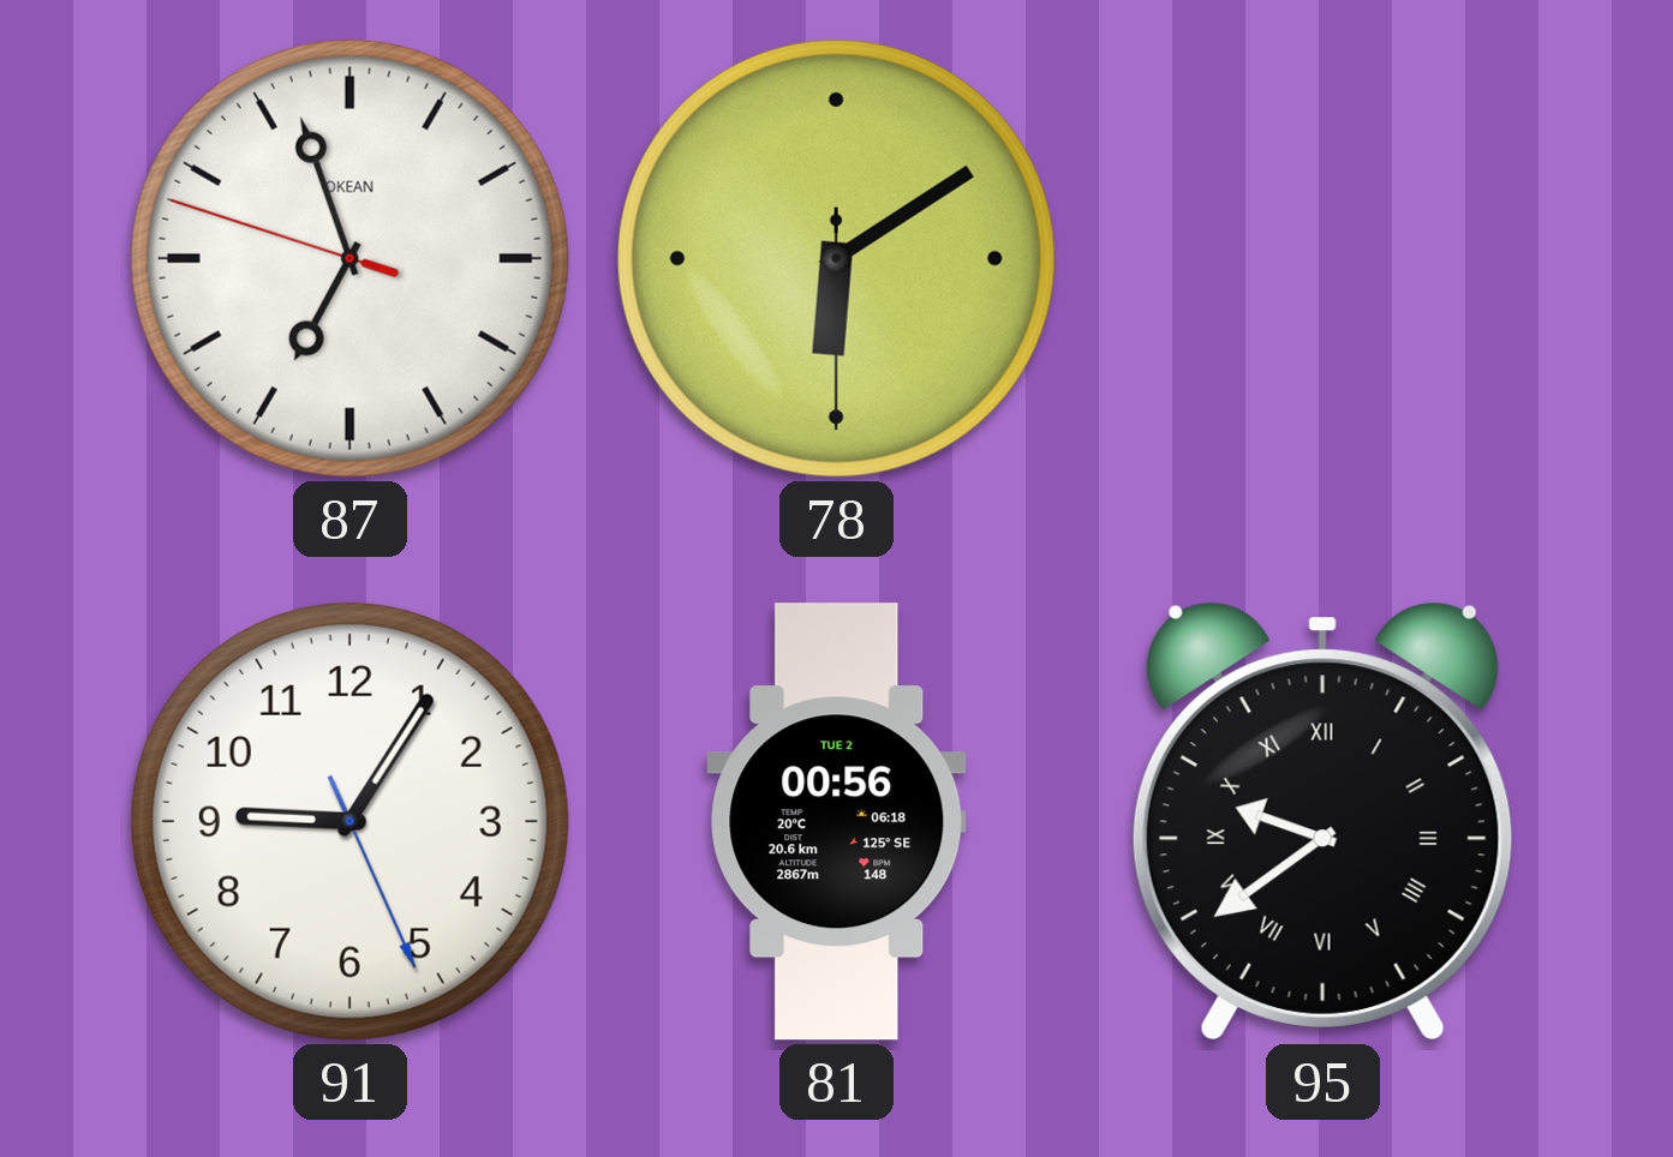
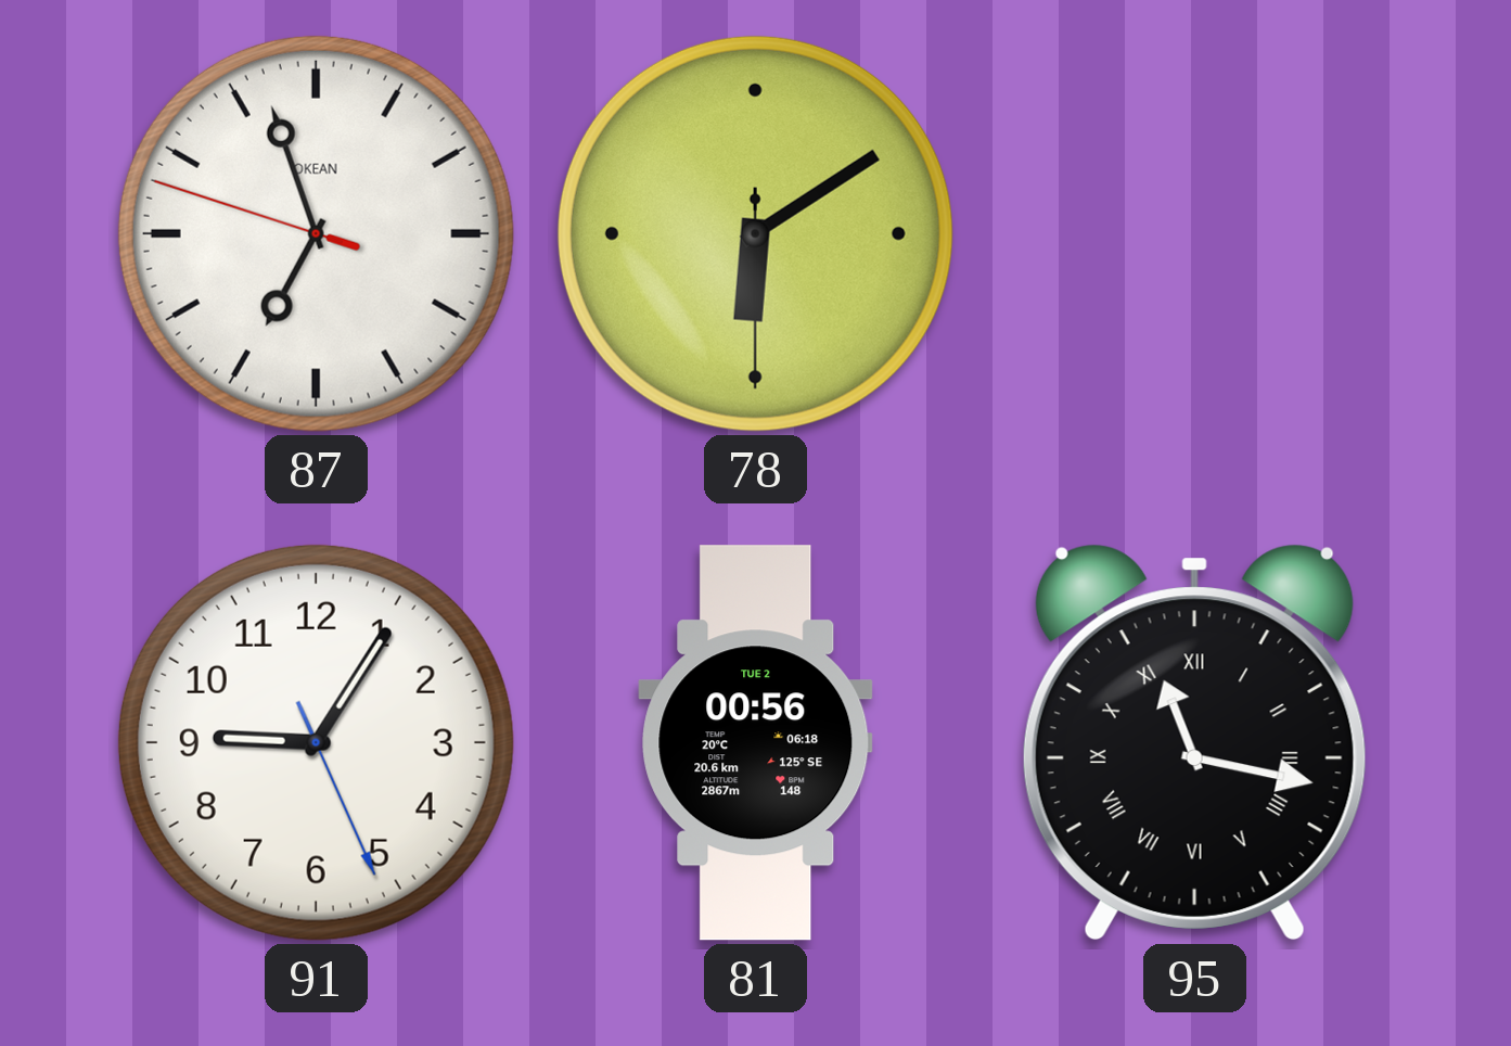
95: 9:39 -> 11:17
